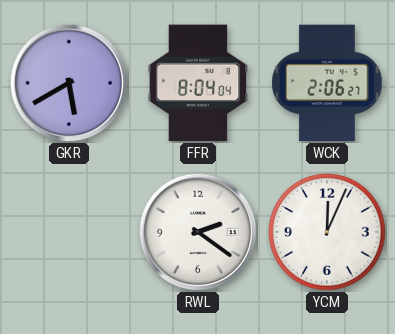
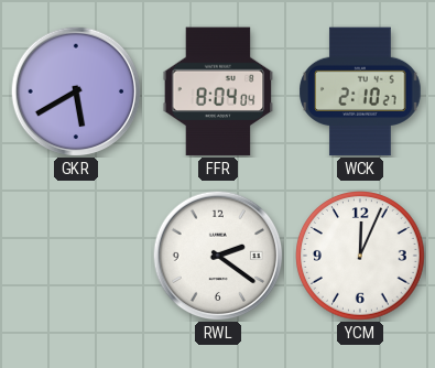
WCK: 2:06 -> 2:10
